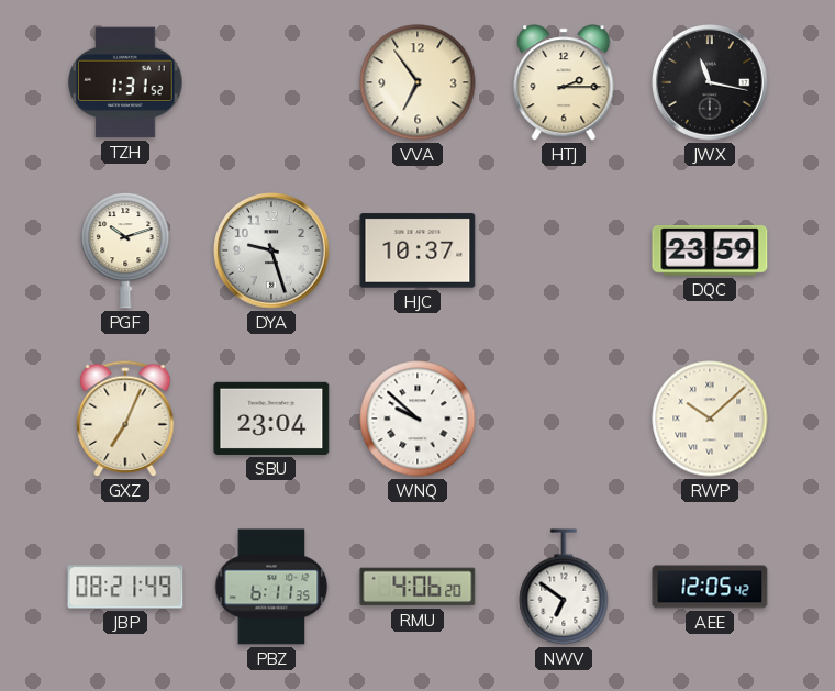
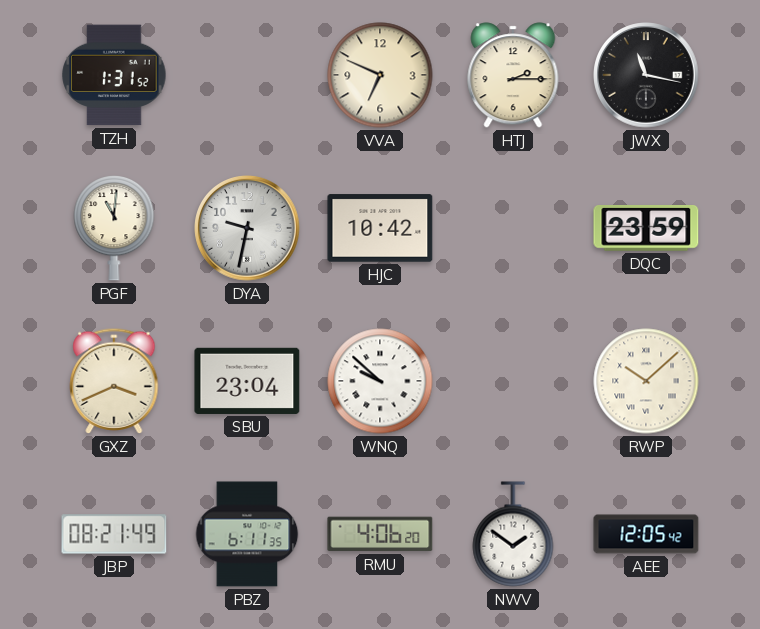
VVA: 6:54 -> 6:49
PGF: 10:12 -> 11:01
DYA: 9:27 -> 9:32
HJC: 10:37 -> 10:42
GXZ: 7:04 -> 3:41
NWV: 6:51 -> 1:51
